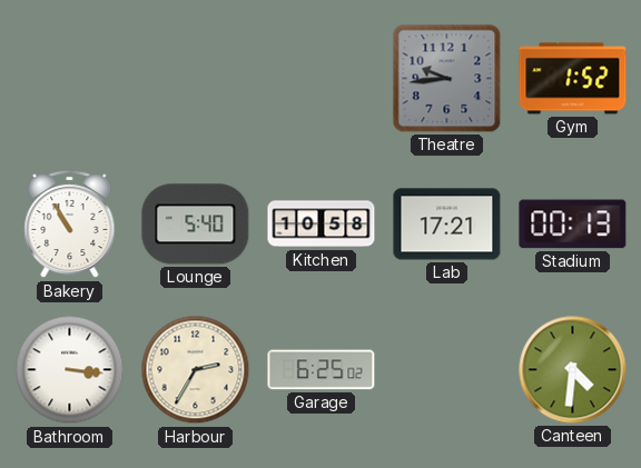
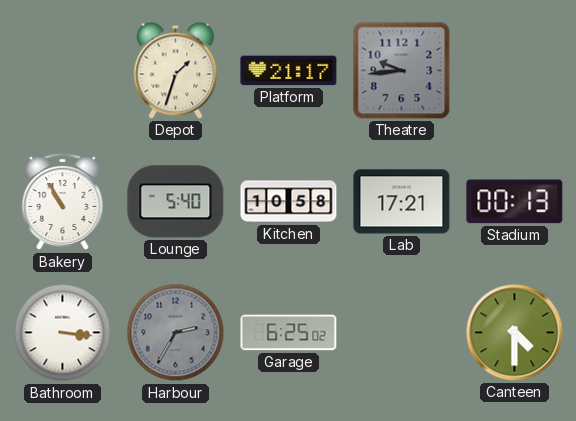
Depot: none -> 1:33
Platform: none -> 21:17
Gym: 1:52 -> none
Harbour dial: cream -> grey
Canteen: 4:31 -> 4:30
